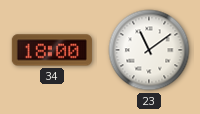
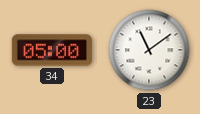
34: 18:00 -> 05:00
